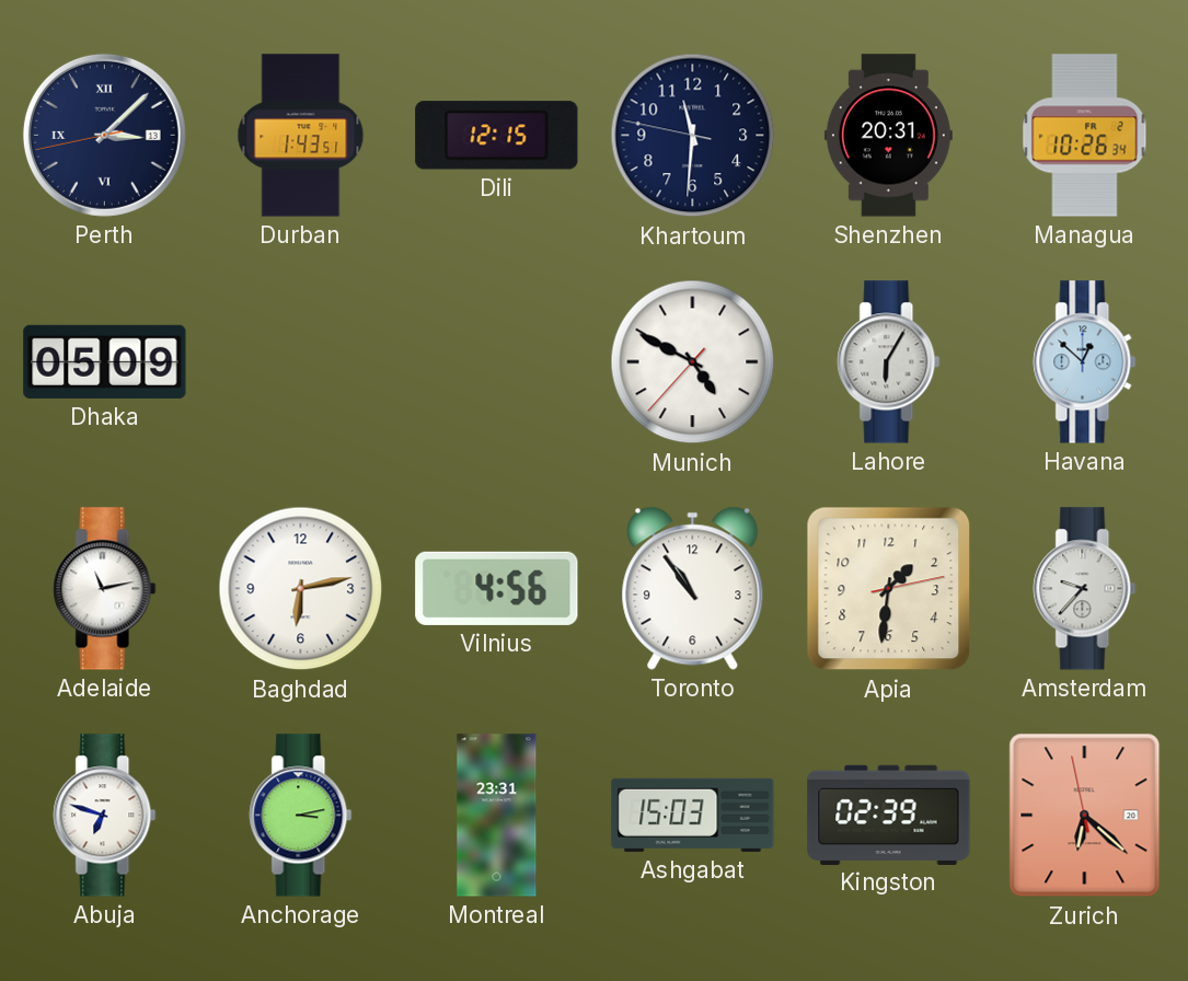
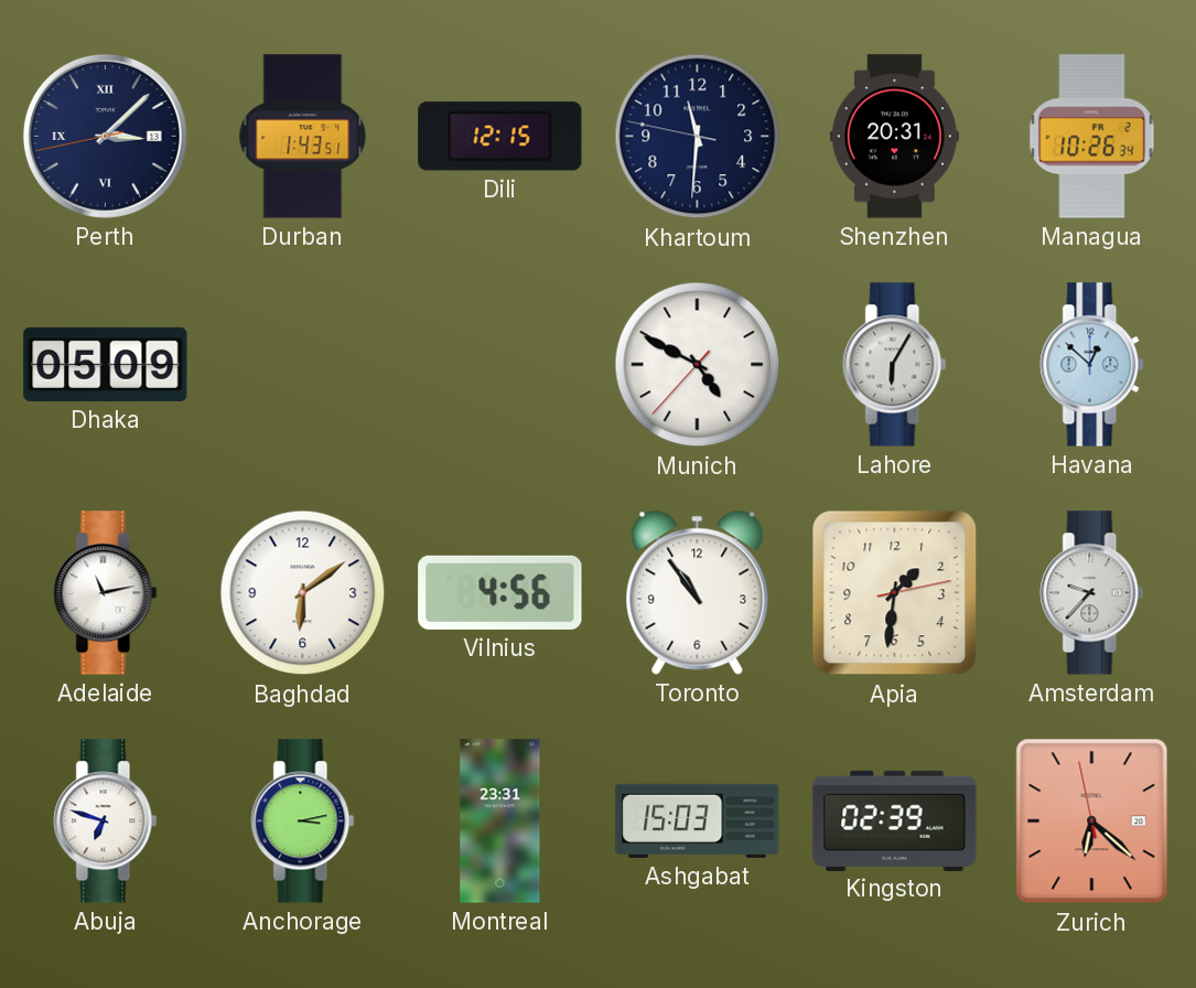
Baghdad: 6:13 -> 6:09
